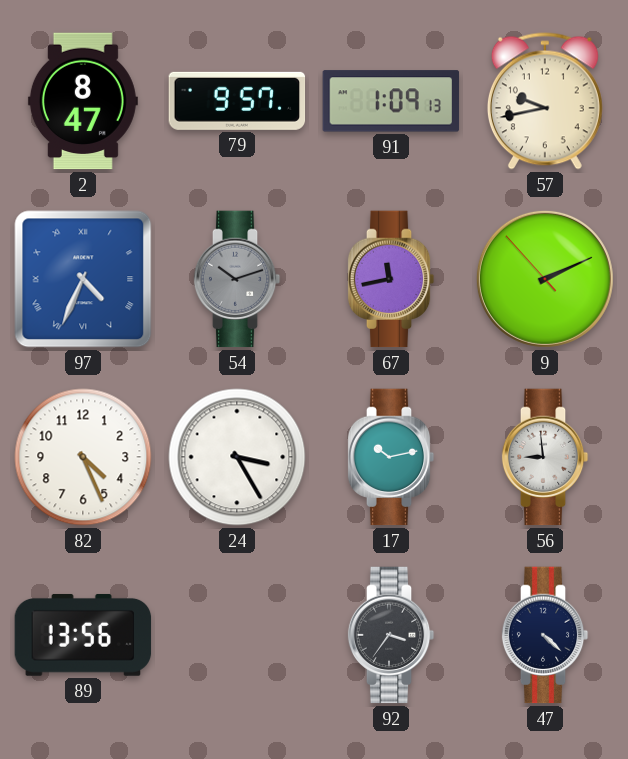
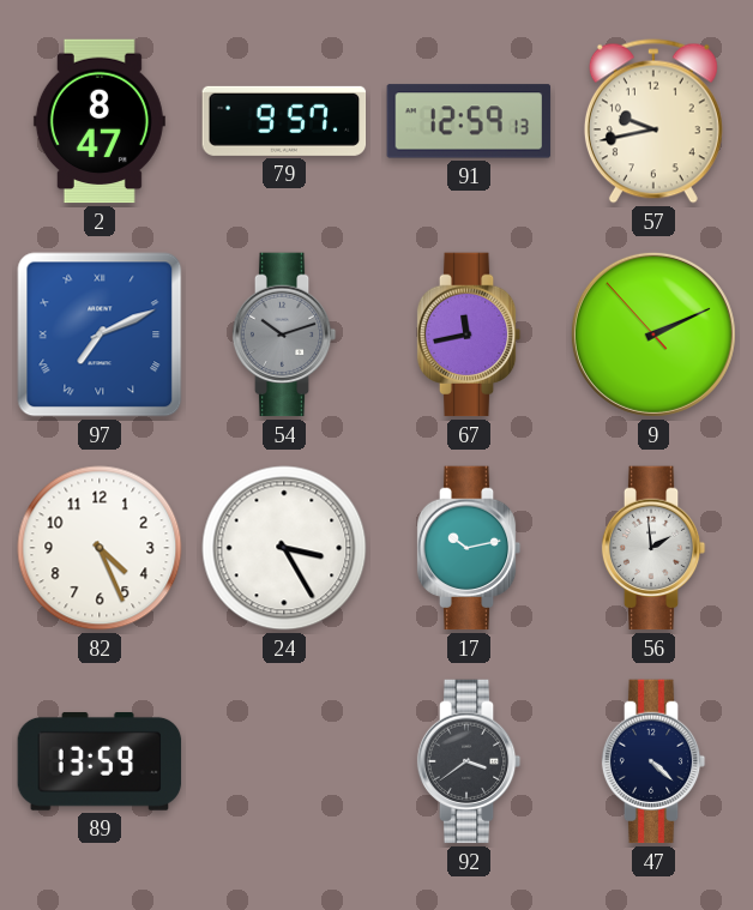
91: 1:09 -> 12:59
97: 4:34 -> 7:11
56: 8:59 -> 1:59
89: 13:56 -> 13:59
92: 3:36 -> 3:39
